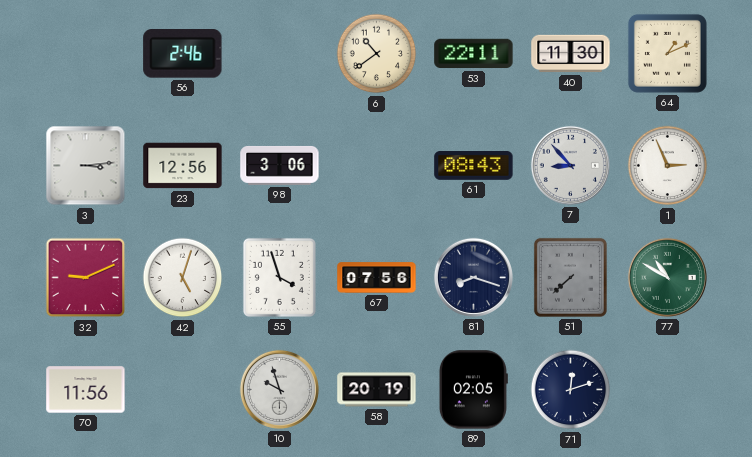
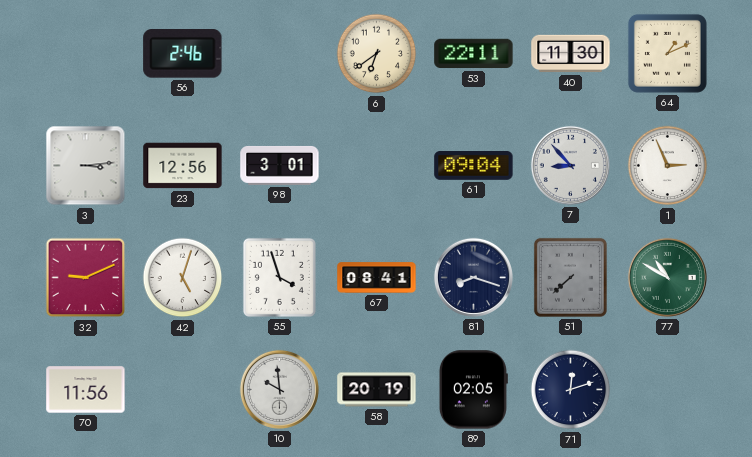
6: 10:39 -> 6:39
98: 3:06 -> 3:01
61: 08:43 -> 09:04
67: 07:56 -> 08:41
10: 9:57 -> 9:59
